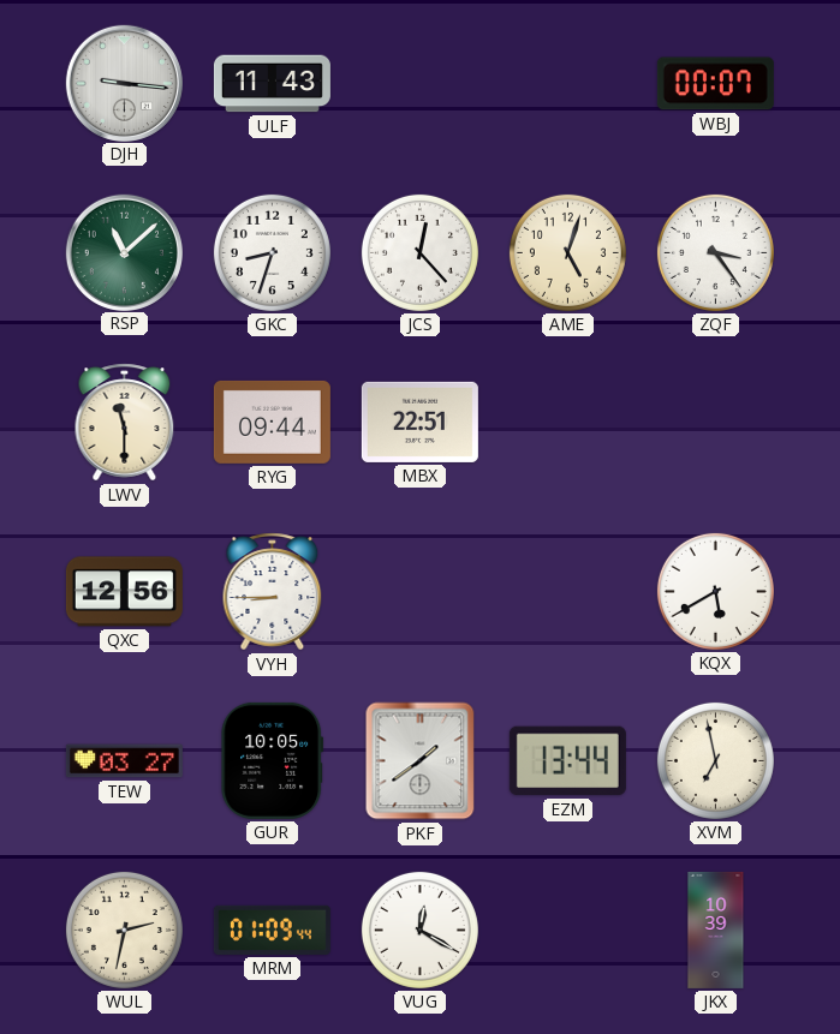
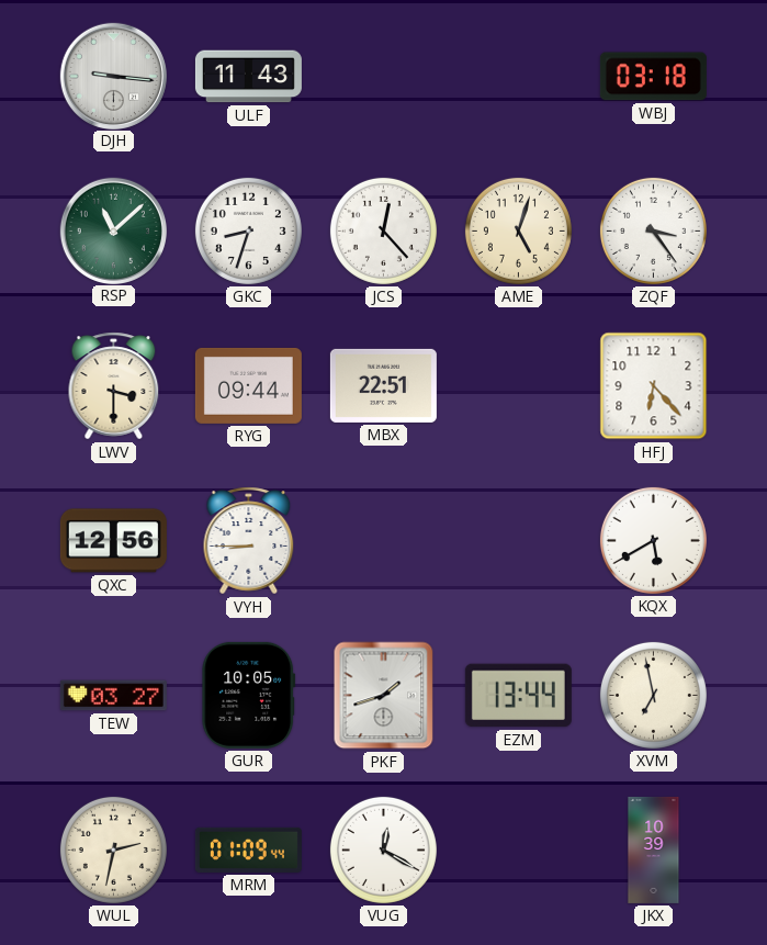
WBJ: 00:07 -> 03:18
LWV: 11:30 -> 3:30
HFJ: none -> 6:23
PKF: 1:39 -> 1:42
